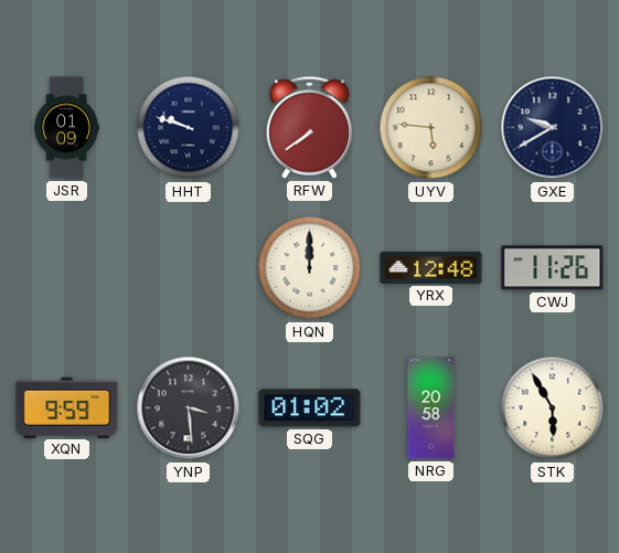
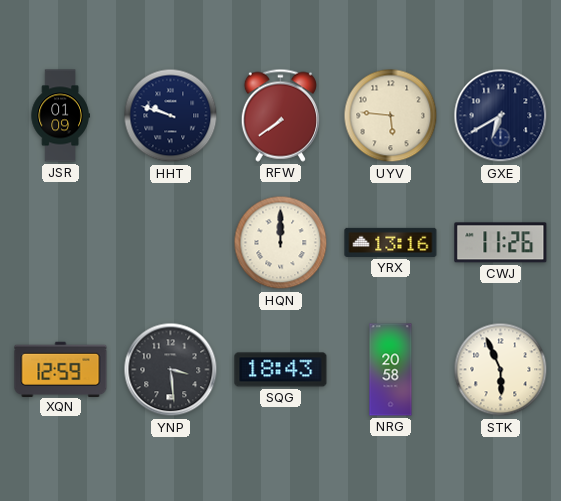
GXE: 9:40 -> 6:40
YRX: 12:48 -> 13:16
XQN: 9:59 -> 12:59
SQG: 01:02 -> 18:43
STK: 5:55 -> 5:56
